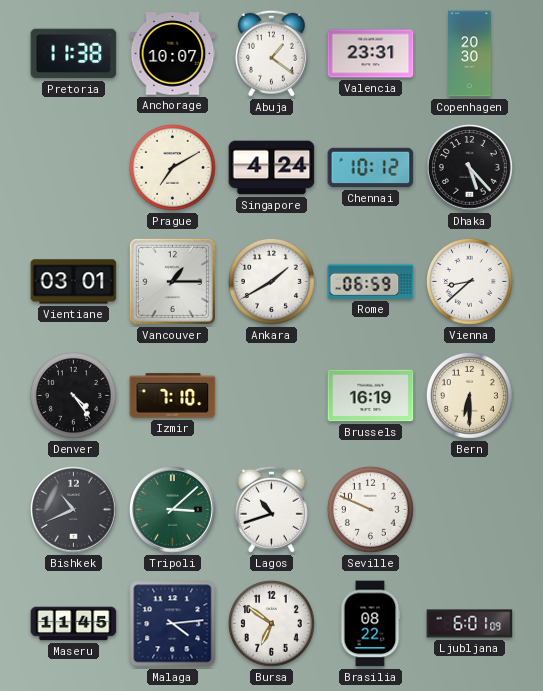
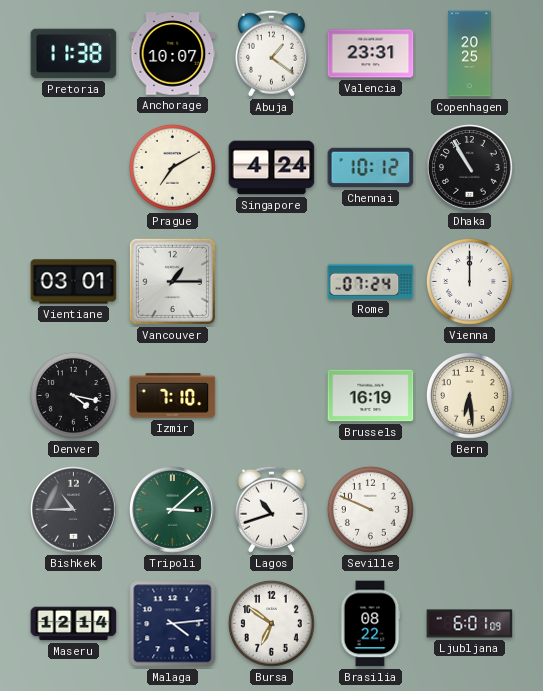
Copenhagen: 20:30 -> 20:25
Dhaka: 5:23 -> 10:55
Ankara: 1:40 -> none
Rome: 06:59 -> 07:24
Vienna: 8:38 -> 12:00
Denver: 4:24 -> 4:17
Bern: 6:30 -> 6:29
Bishkek: 10:41 -> 10:45
Maseru: 11:45 -> 12:14
